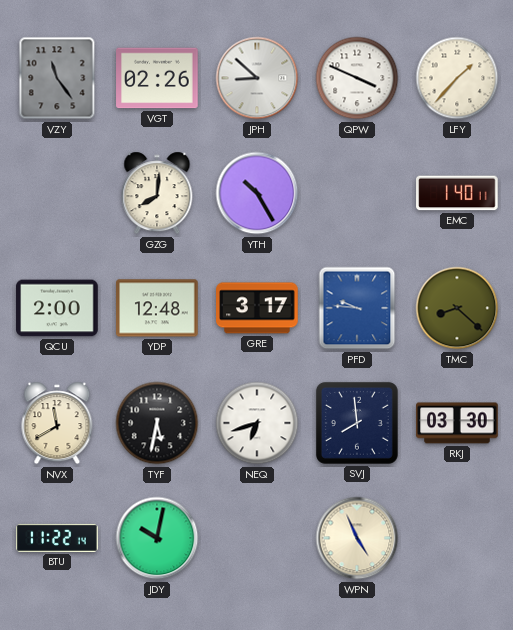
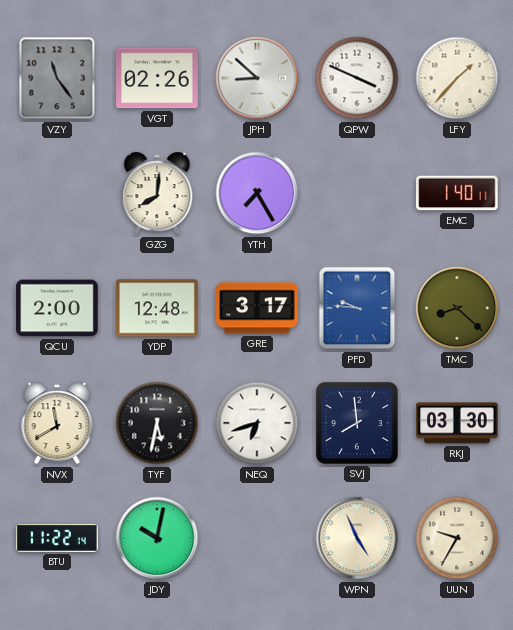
YTH: 10:25 -> 7:25
UUN: none -> 9:35
